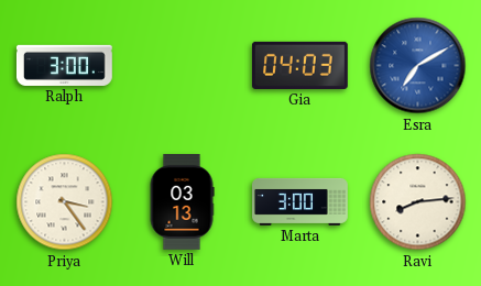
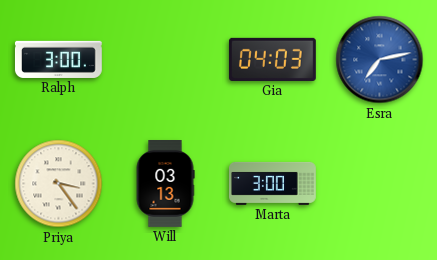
Esra: 7:10 -> 7:13
Ravi: 8:14 -> none
